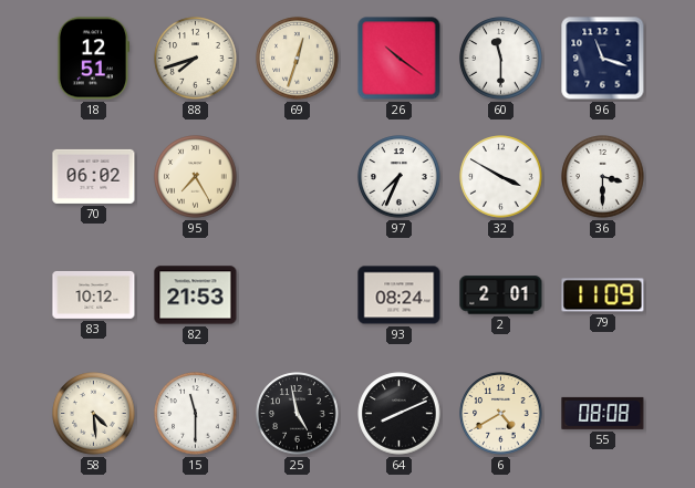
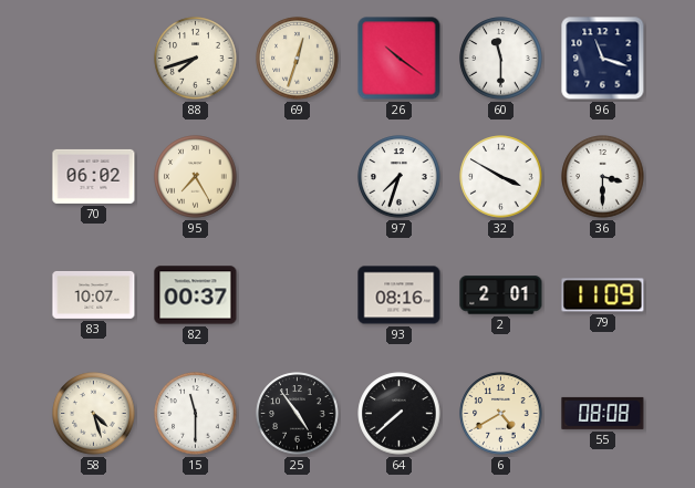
18: 12:51 -> none
97: 7:34 -> 7:33
83: 10:12 -> 10:07
82: 21:53 -> 00:37
93: 08:24 -> 08:16
58: 4:29 -> 4:27
25: 4:58 -> 4:54
64: 8:11 -> 7:38
